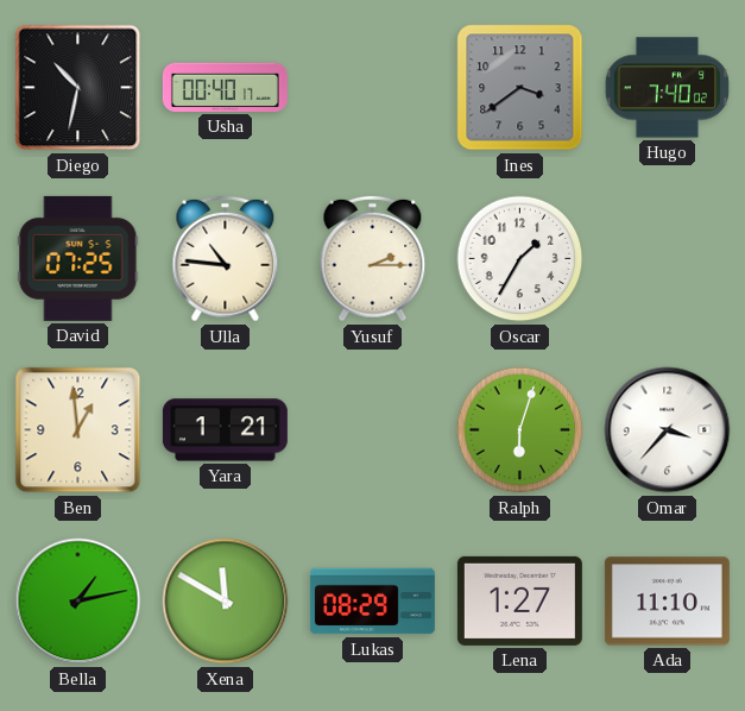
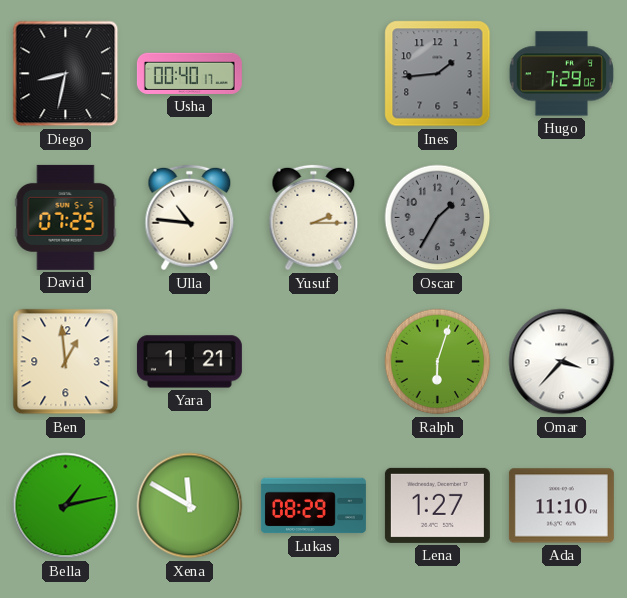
Diego: 10:32 -> 8:32
Ines: 3:39 -> 1:44
Hugo: 7:40 -> 7:29
Oscar dial: white -> grey
